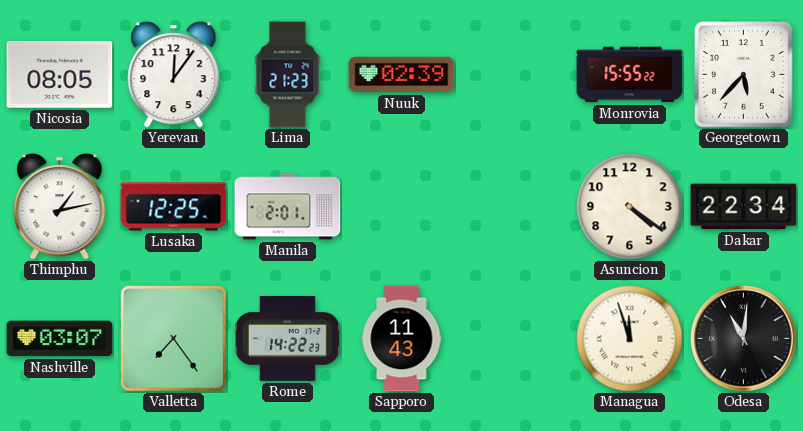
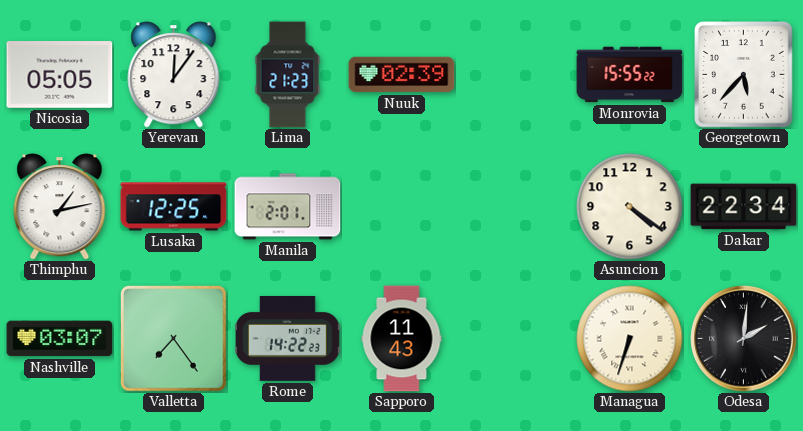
Nicosia: 08:05 -> 05:05
Managua: 11:57 -> 6:33
Odesa: 11:01 -> 2:01
